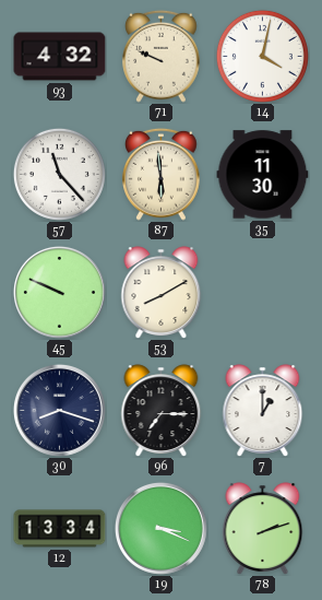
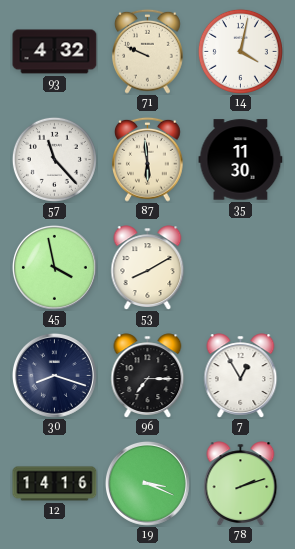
45: 9:49 -> 3:58
7: 1:00 -> 12:55
12: 13:34 -> 14:16
